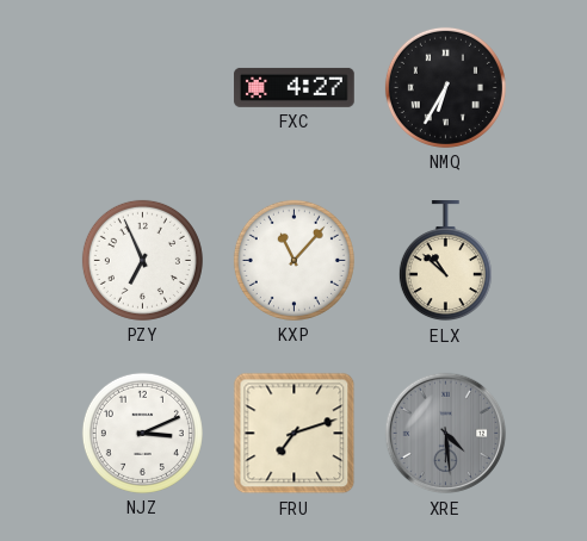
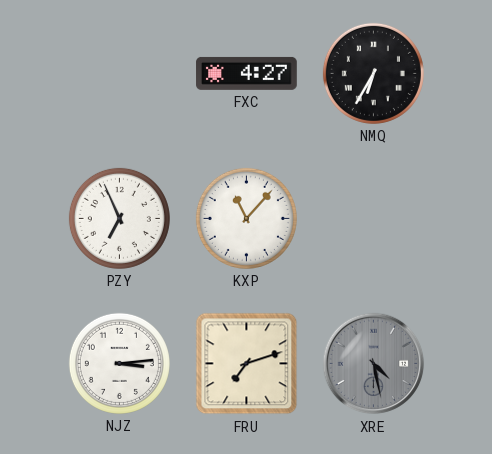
ELX: 10:52 -> none
NJZ: 3:11 -> 3:14
XRE: 4:29 -> 4:28
